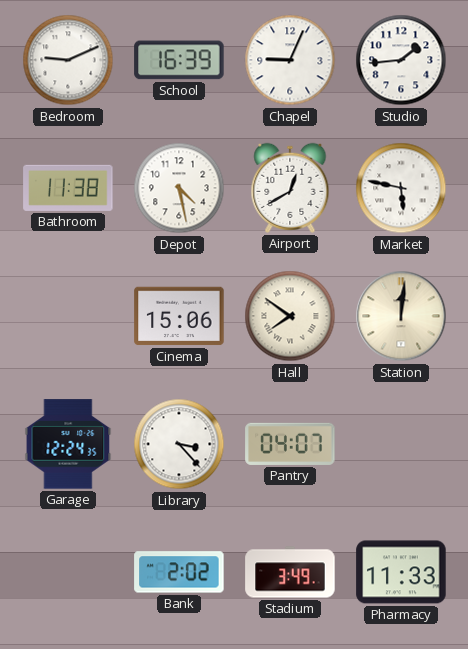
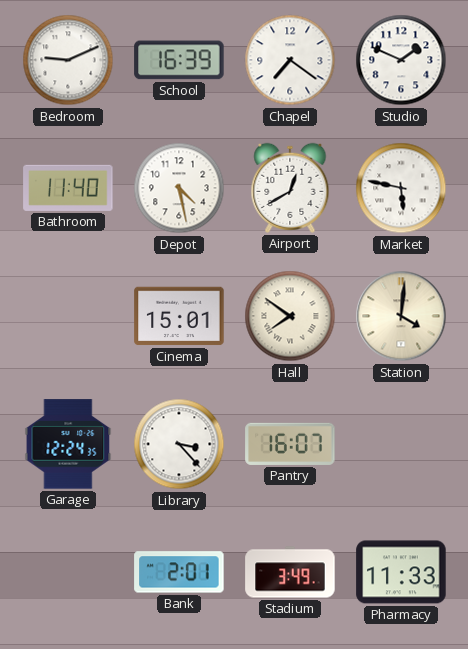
Chapel: 9:04 -> 7:21
Studio: 1:44 -> 1:49
Bathroom: 11:38 -> 11:40
Cinema: 15:06 -> 15:01
Station: 12:01 -> 4:01
Pantry: 04:07 -> 16:07
Bank: 2:02 -> 2:01
